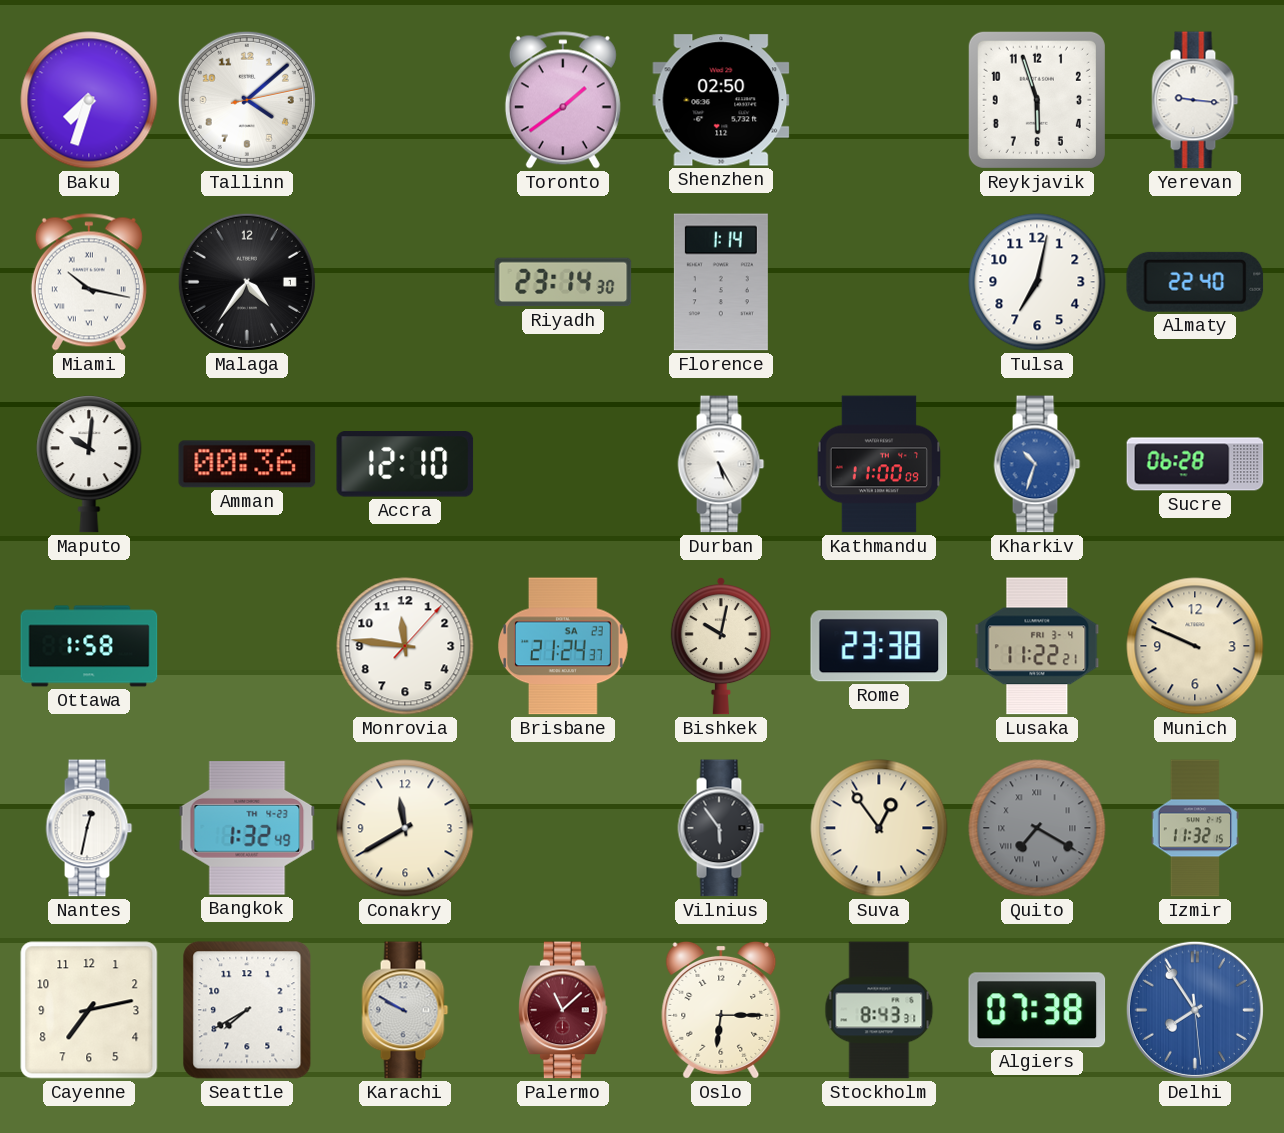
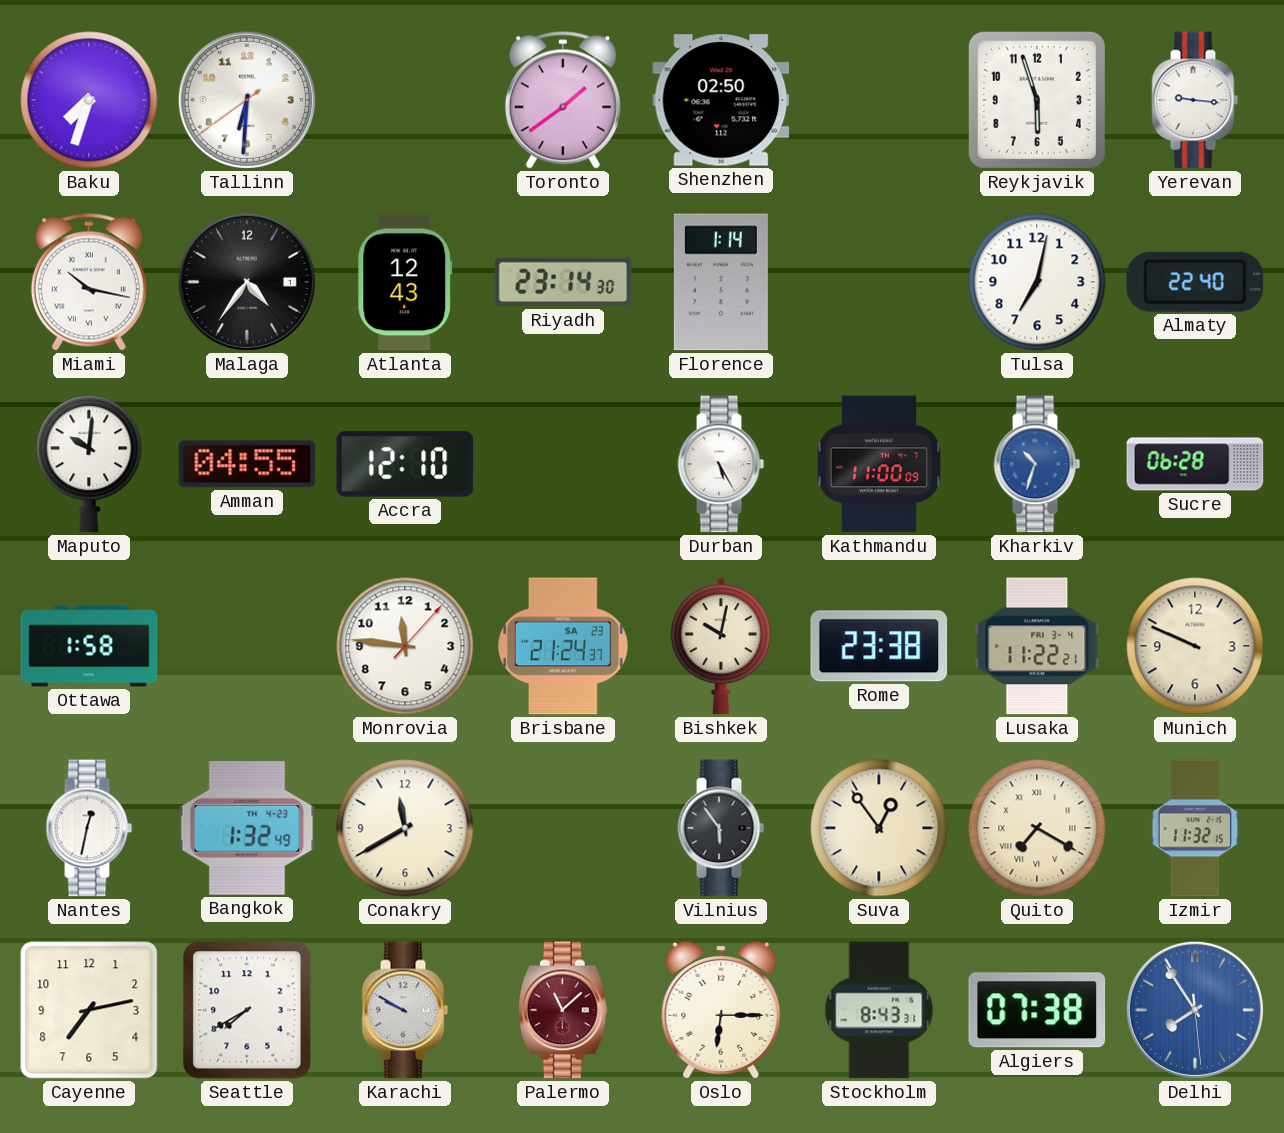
Tallinn: 4:08 -> 6:30
Atlanta: none -> 12:43
Amman: 00:36 -> 04:55
Quito dial: grey -> cream
